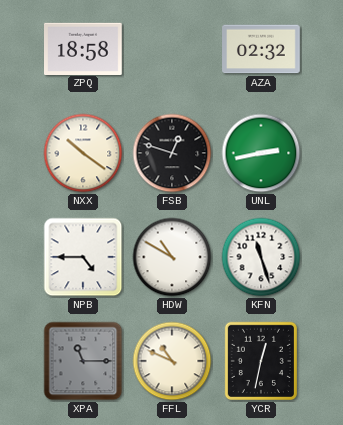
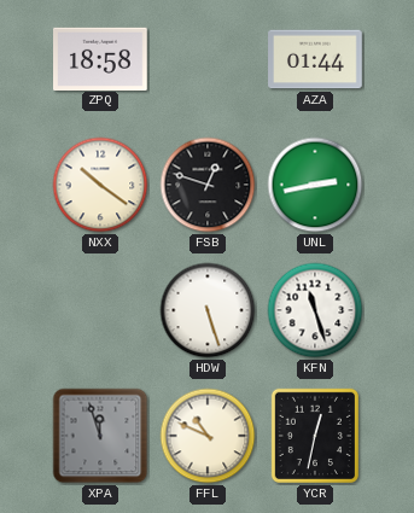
AZA: 02:32 -> 01:44
NPB: 4:45 -> none
HDW: 10:50 -> 5:27
XPA: 11:15 -> 11:57
